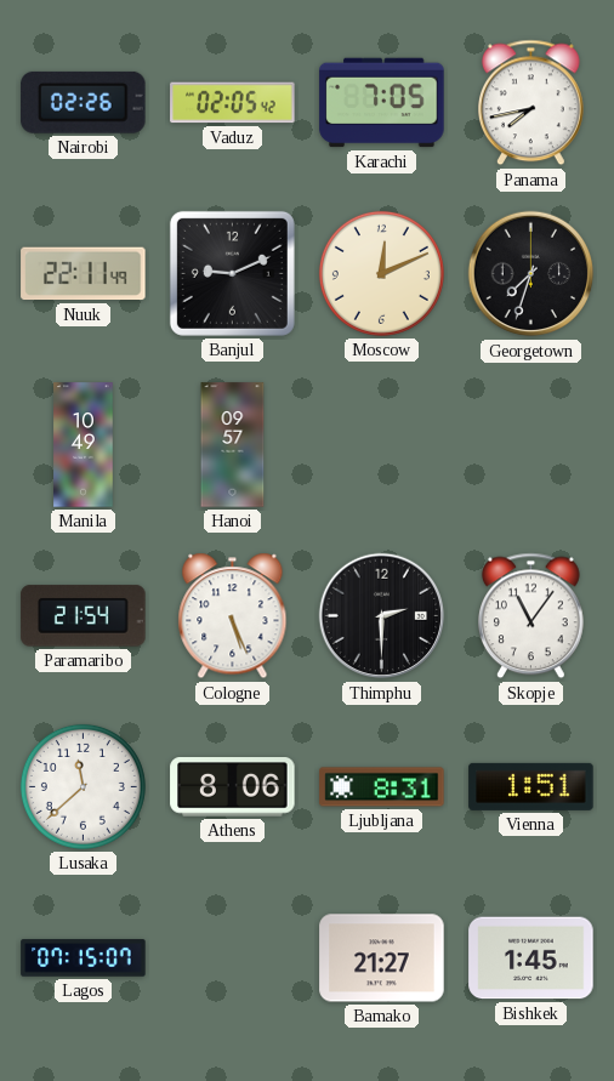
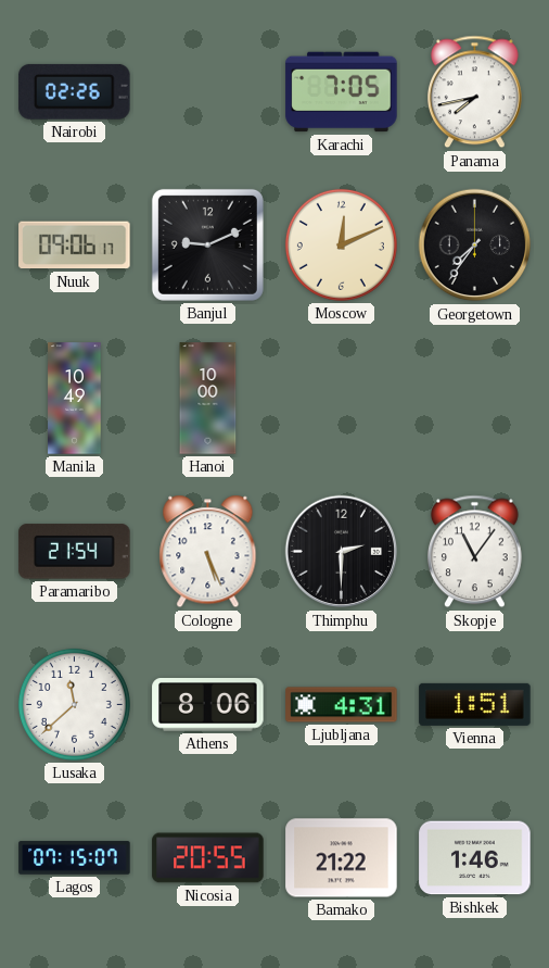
Vaduz: 02:05 -> none
Nuuk: 22:11 -> 09:06
Georgetown: 7:33 -> 7:36
Hanoi: 09:57 -> 10:00
Ljubljana: 8:31 -> 4:31
Nicosia: none -> 20:55
Bamako: 21:27 -> 21:22
Bishkek: 1:45 -> 1:46
